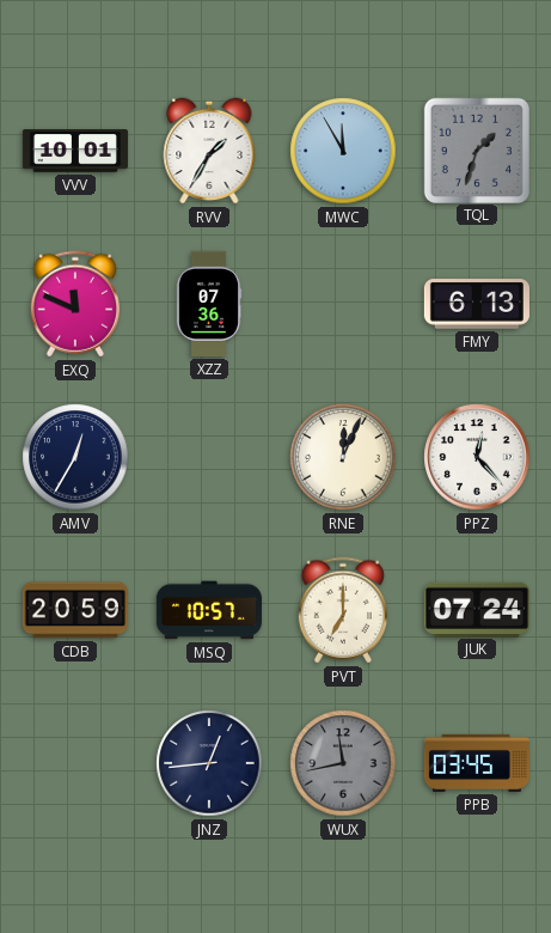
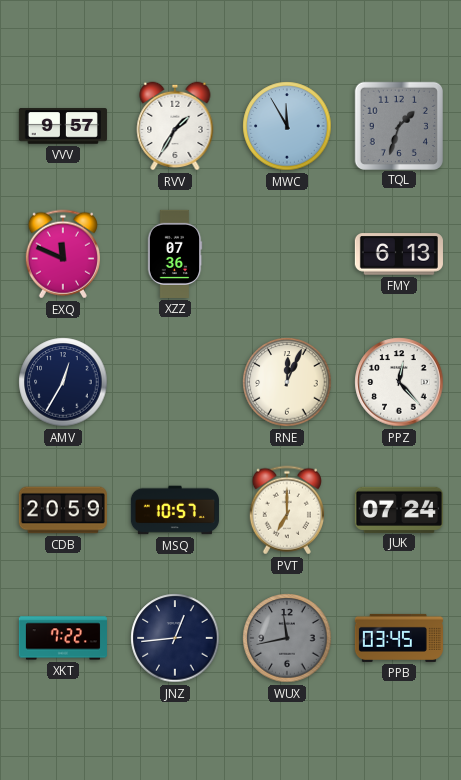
VVV: 10:01 -> 9:57
XKT: none -> 7:22
